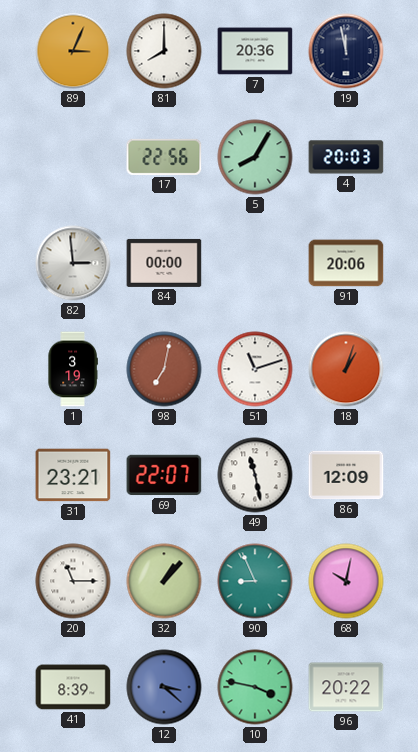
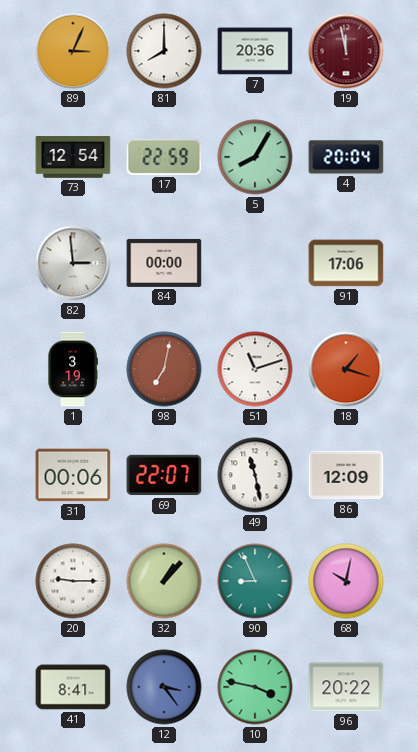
19 dial: navy -> burgundy
73: none -> 12:54
17: 22:56 -> 22:59
4: 20:03 -> 20:04
91: 20:06 -> 17:06
18: 1:03 -> 1:18
31: 23:21 -> 00:06
20: 11:15 -> 9:15
41: 8:39 -> 8:41
12: 3:22 -> 3:24
